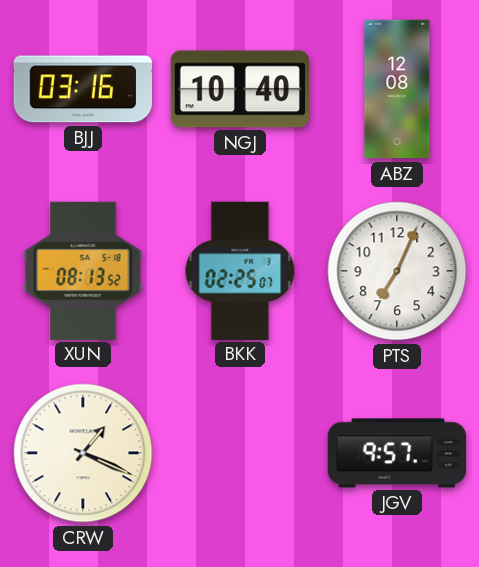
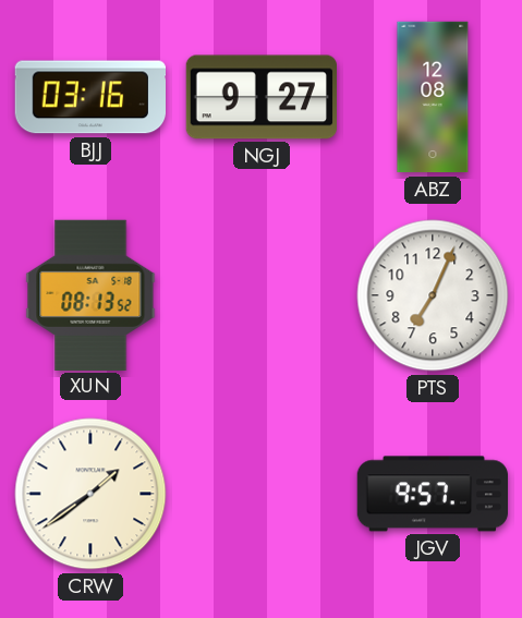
NGJ: 10:40 -> 9:27
BKK: 02:25 -> none
CRW: 1:19 -> 1:39
